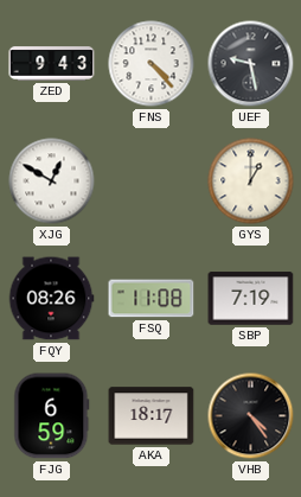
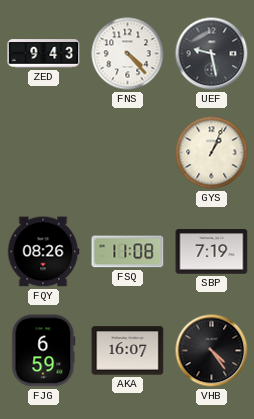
XJG: 12:50 -> none
GYS: 1:00 -> 1:04
AKA: 18:17 -> 16:07
